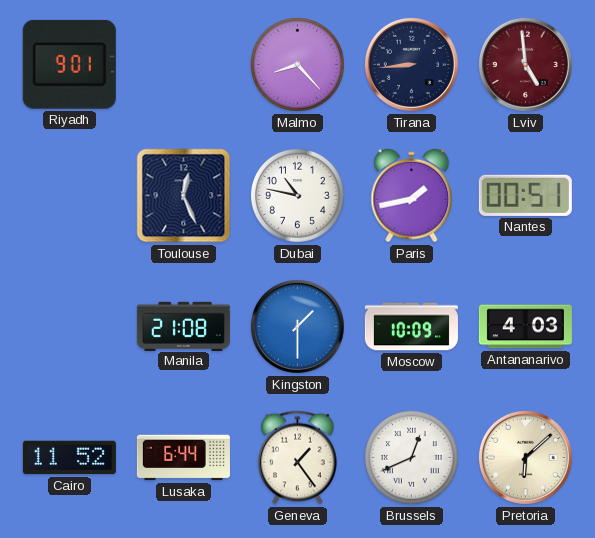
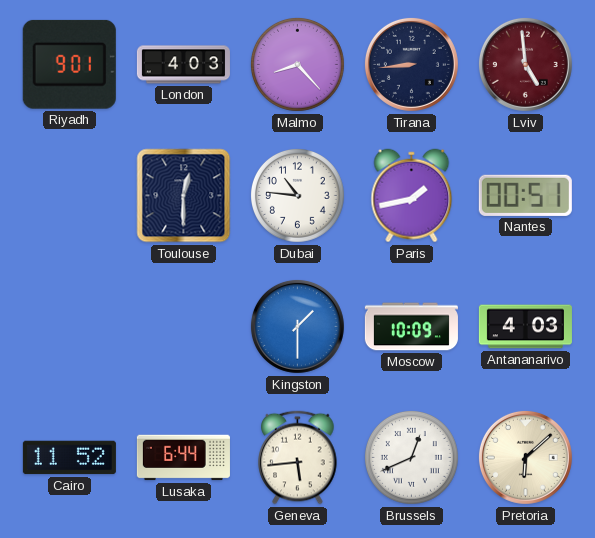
London: none -> 4:03
Toulouse: 12:26 -> 12:30
Dubai: 10:47 -> 10:46
Manila: 21:08 -> none
Geneva: 1:24 -> 5:44
